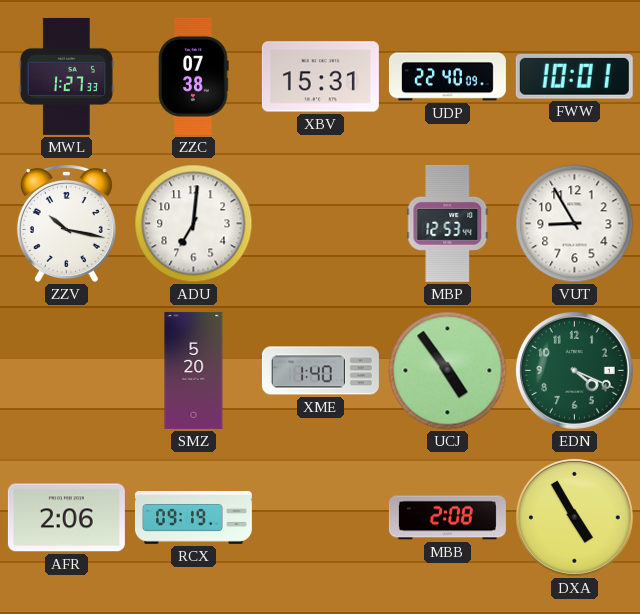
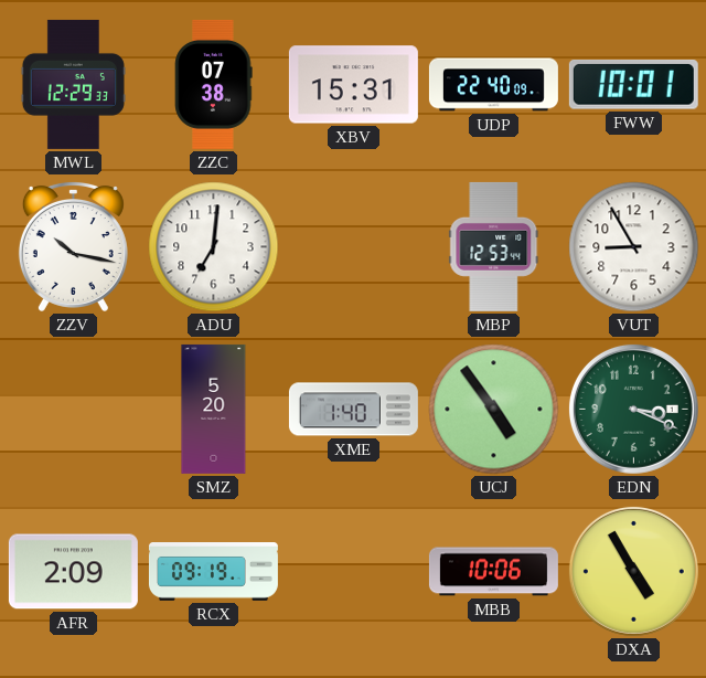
MWL: 1:27 -> 12:29
EDN: 4:19 -> 3:19
AFR: 2:06 -> 2:09
MBB: 2:08 -> 10:06
